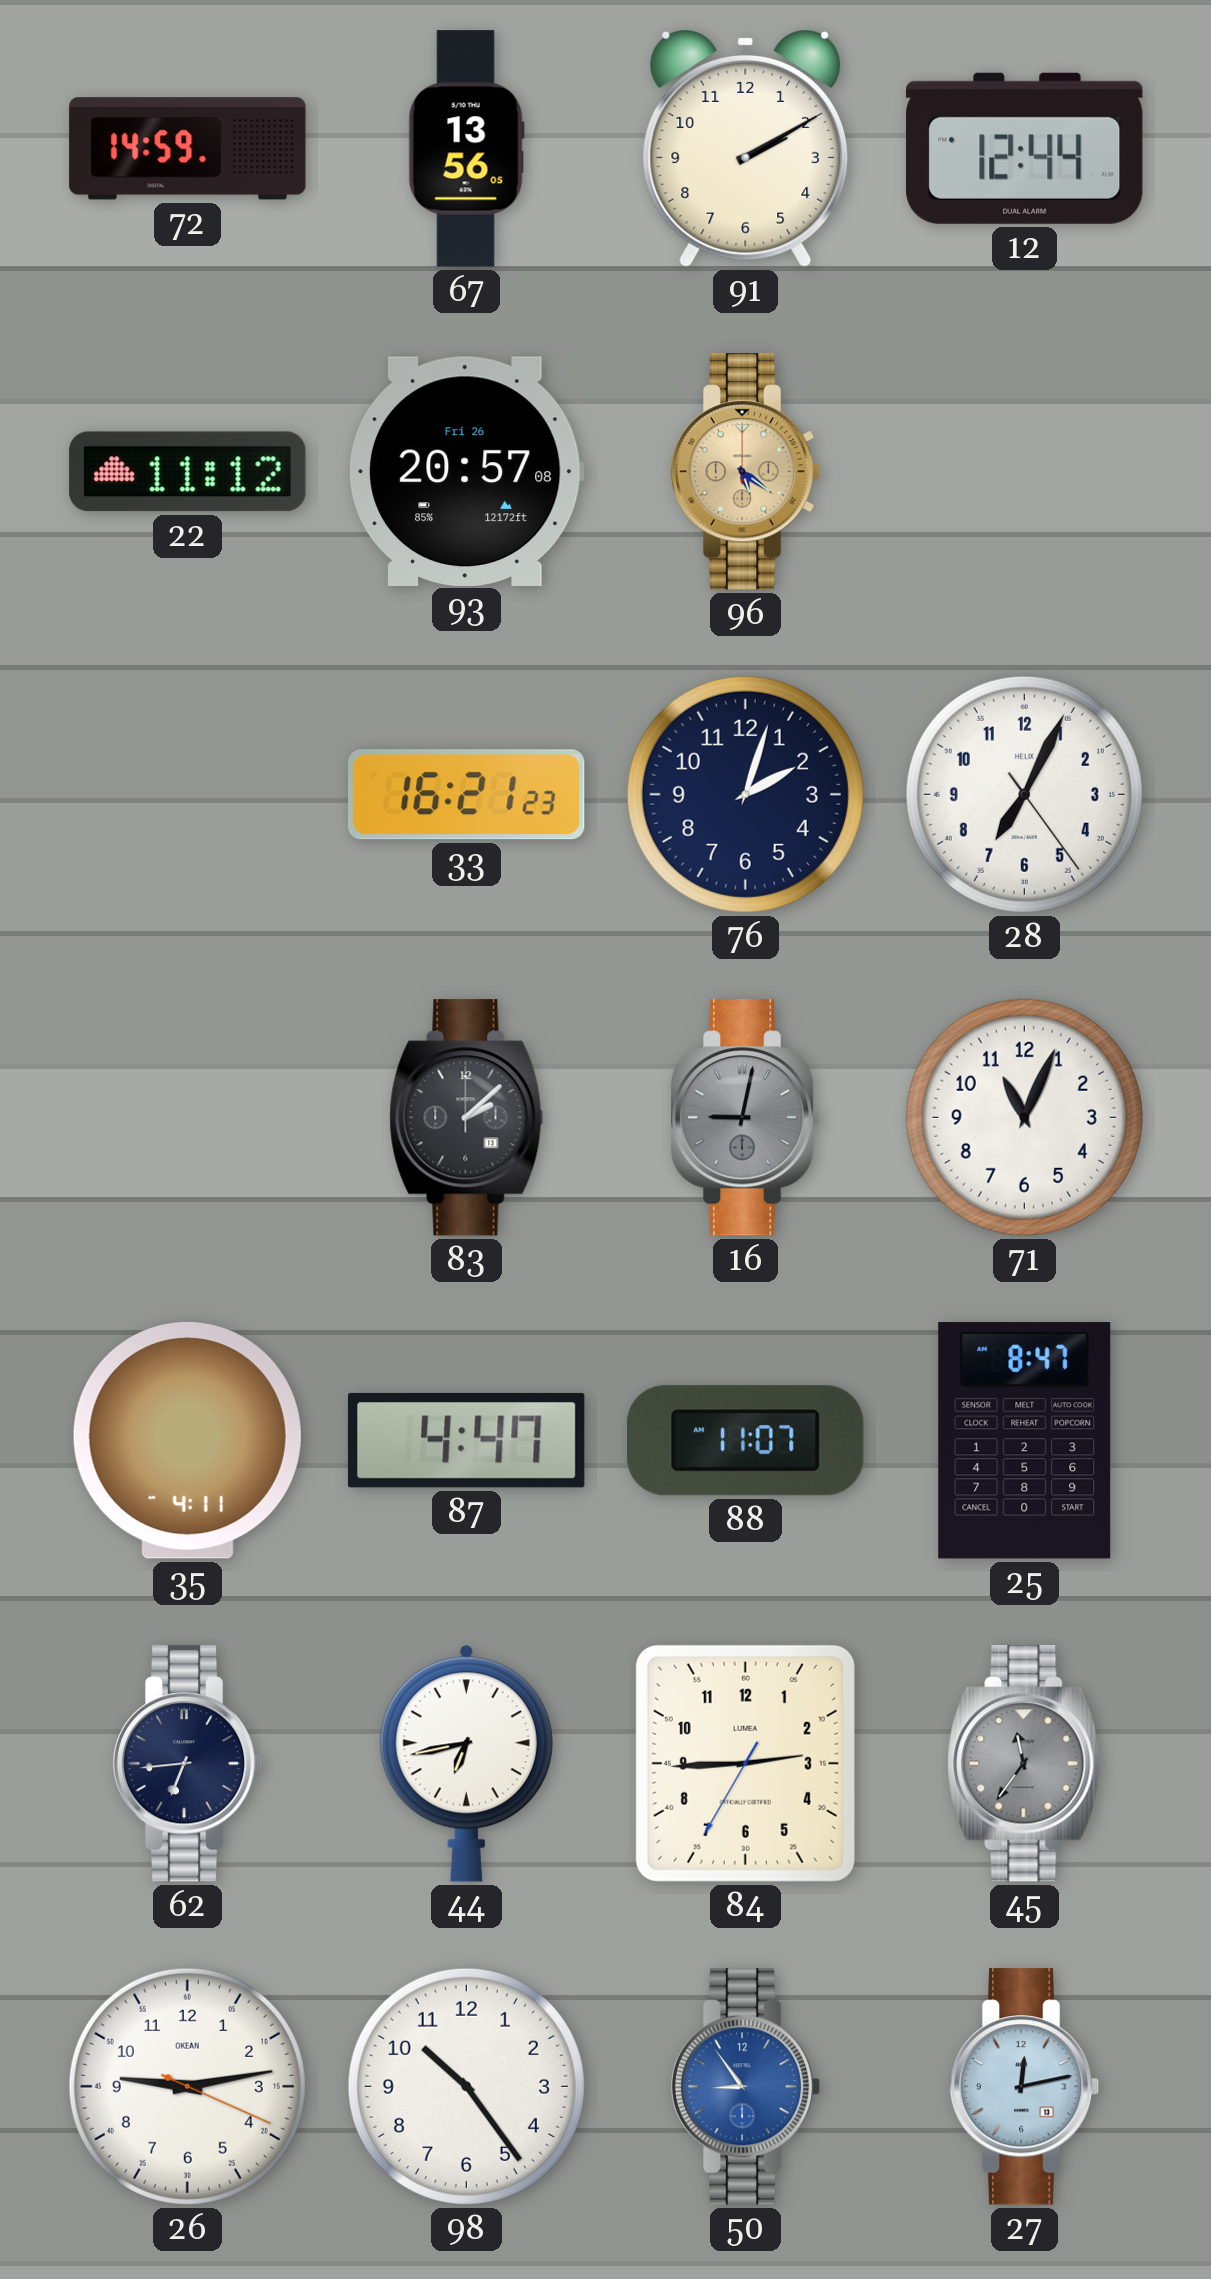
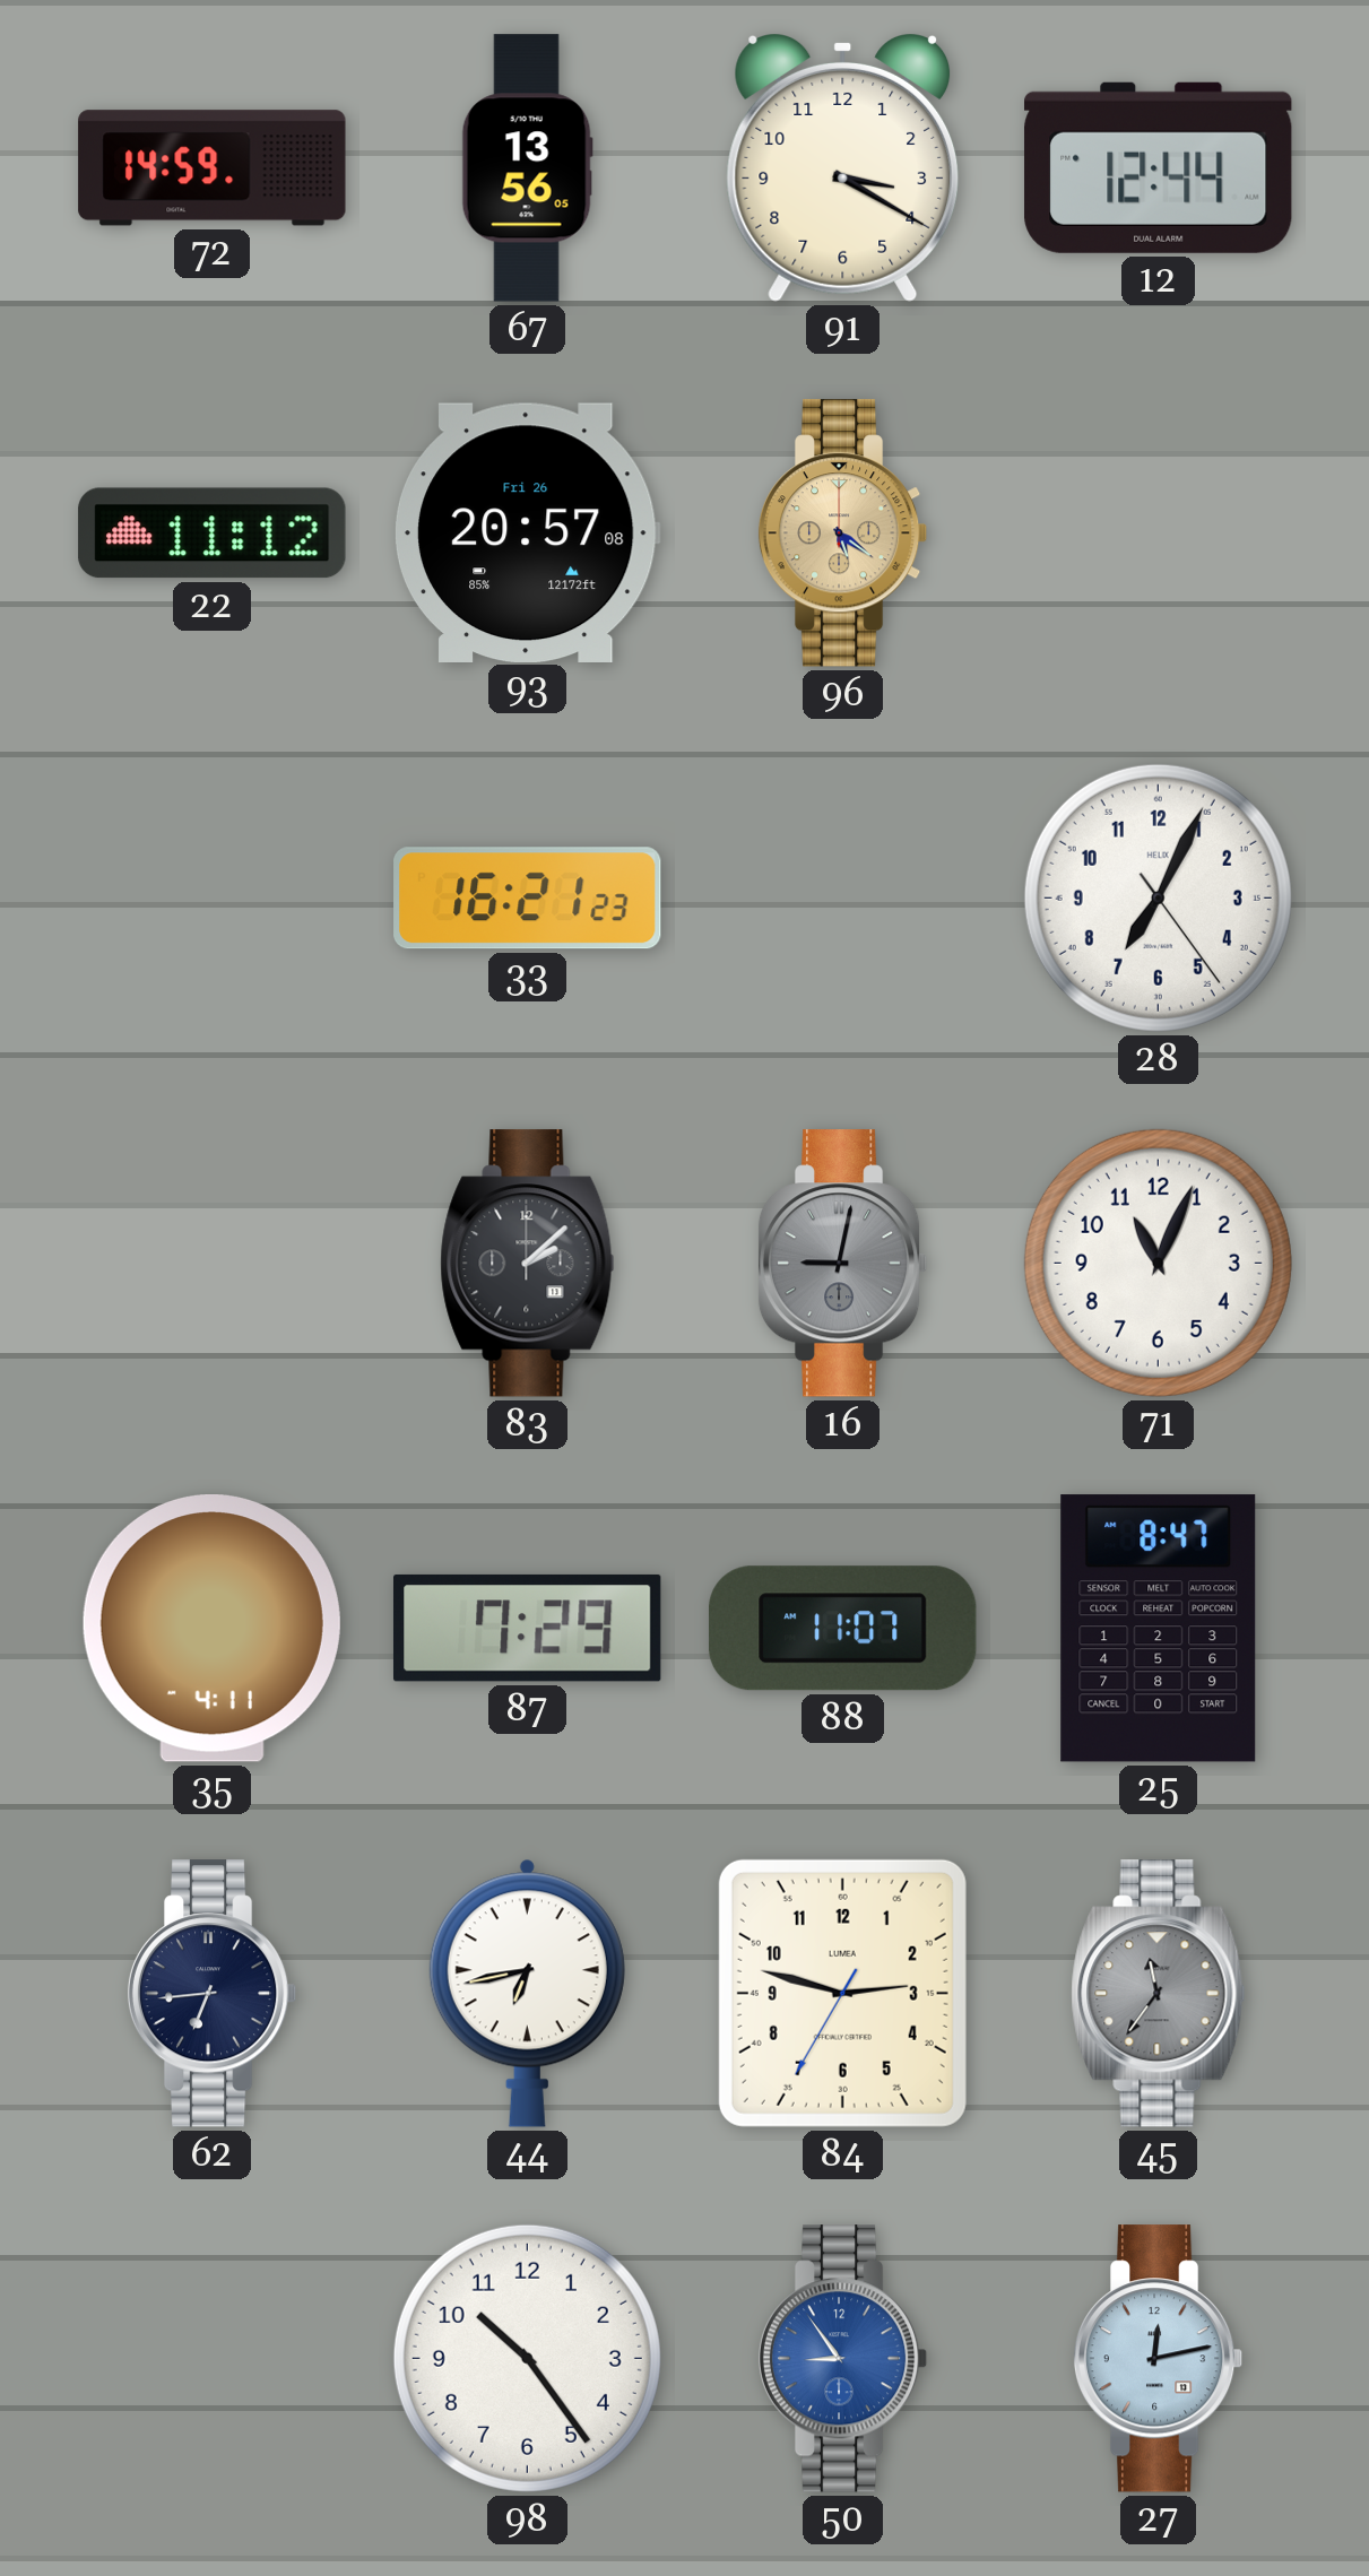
91: 2:10 -> 3:20
76: 2:03 -> none
87: 4:47 -> 7:29
84: 2:44 -> 2:47
26: 9:13 -> none
